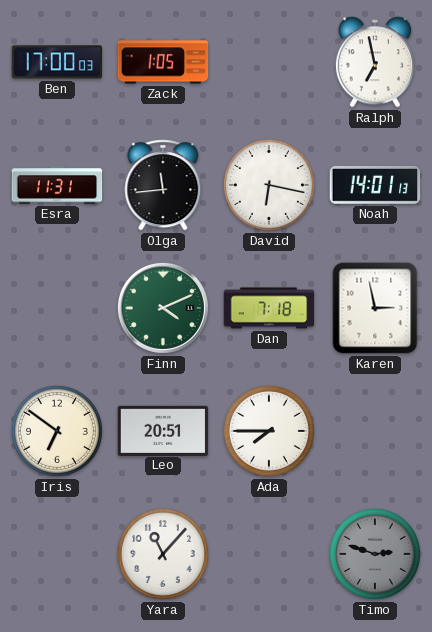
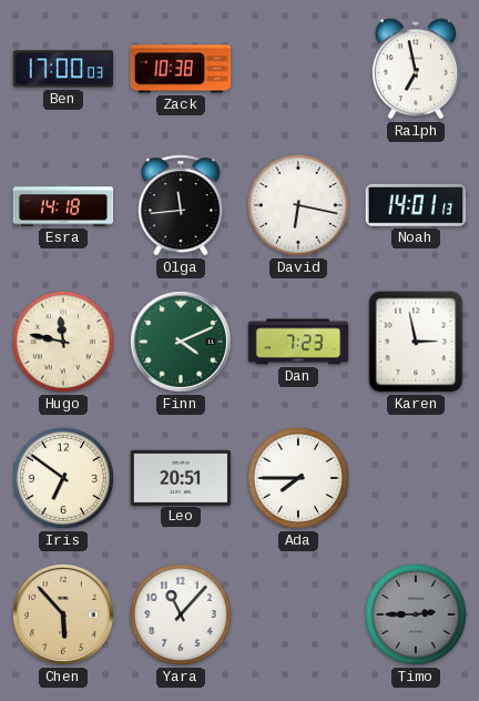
Zack: 1:05 -> 10:38
Esra: 11:31 -> 14:18
Hugo: none -> 11:47
Dan: 7:18 -> 7:23
Chen: none -> 5:53
Timo: 2:48 -> 2:45
